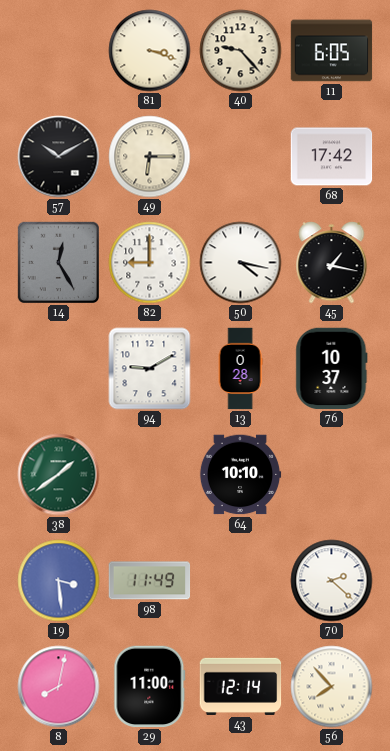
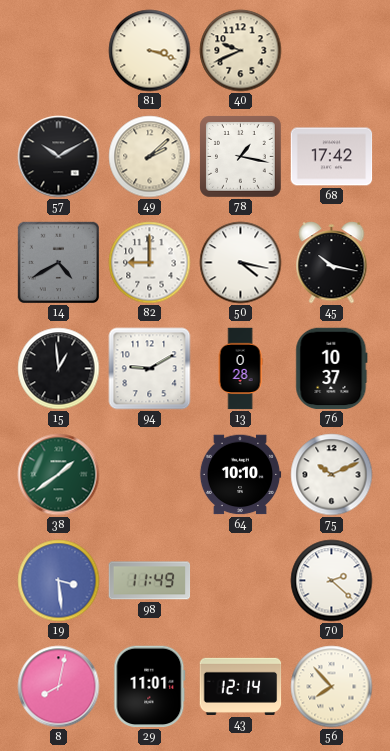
40: 9:23 -> 9:41
11: 6:05 -> none
49: 6:15 -> 2:08
78: none -> 1:17
14: 12:25 -> 4:40
45: 1:17 -> 10:17
15: none -> 12:59
75: none -> 10:11
29: 11:00 -> 11:01
